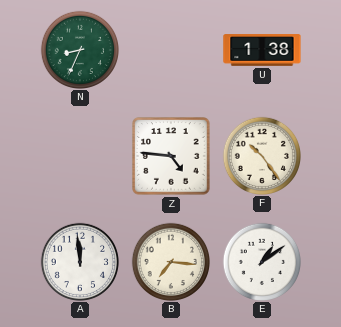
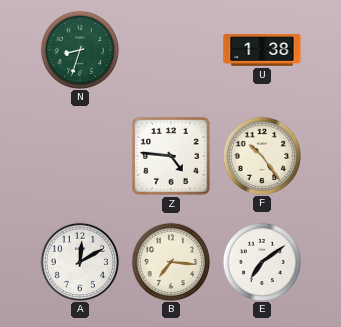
N: 8:34 -> 8:33
A: 11:59 -> 12:10
E: 1:09 -> 7:09
